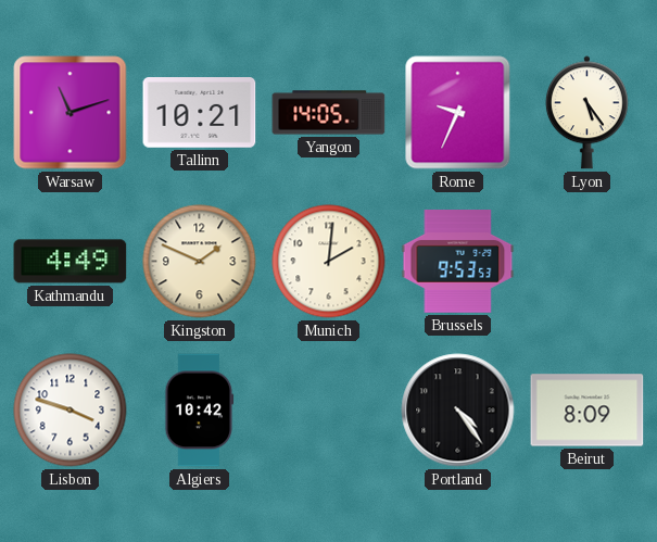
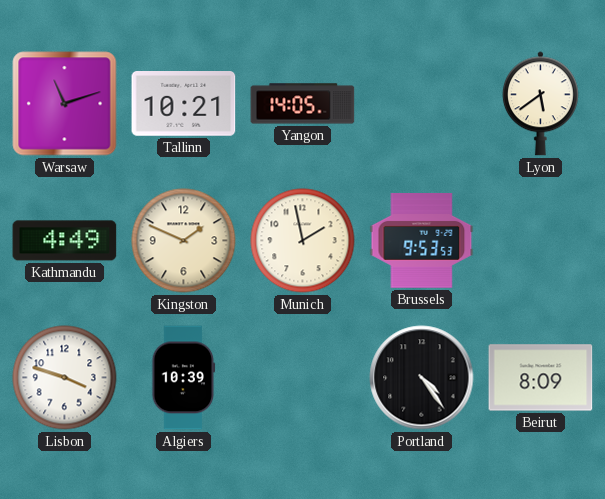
Rome: 9:34 -> none
Lyon: 5:24 -> 5:39
Munich: 2:01 -> 1:58
Algiers: 10:42 -> 10:39
